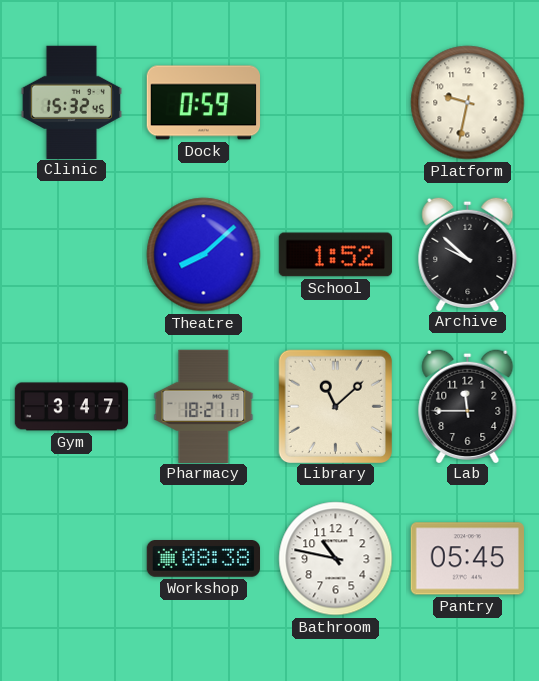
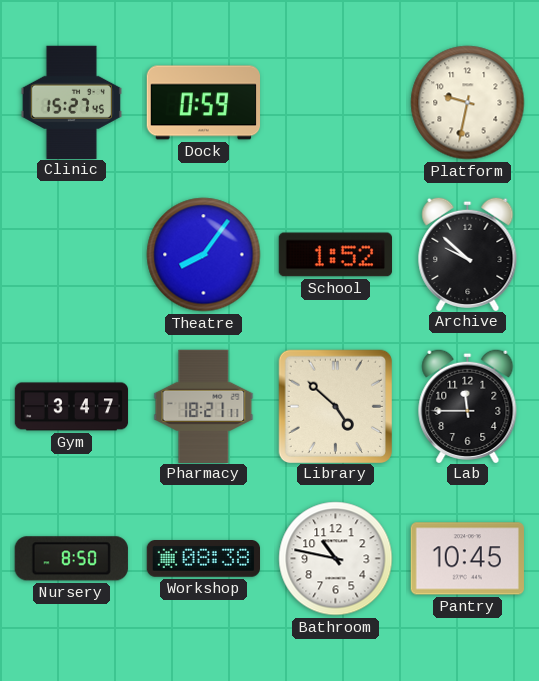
Clinic: 15:32 -> 15:27
Theatre: 8:08 -> 8:06
Library: 11:08 -> 4:52
Nursery: none -> 8:50
Pantry: 05:45 -> 10:45
